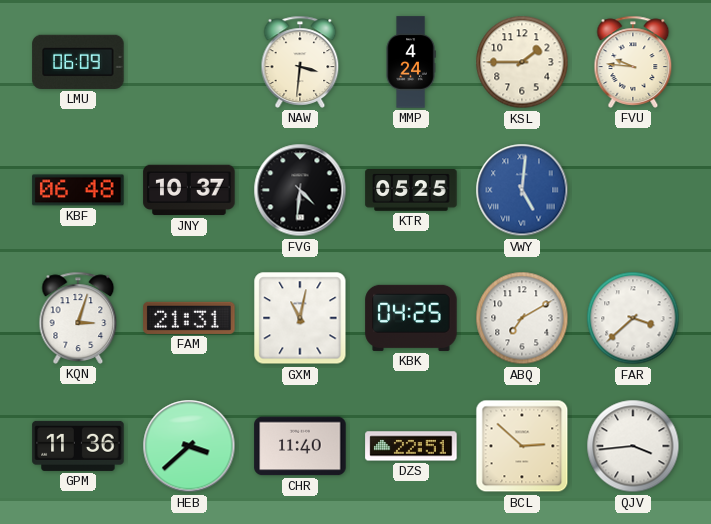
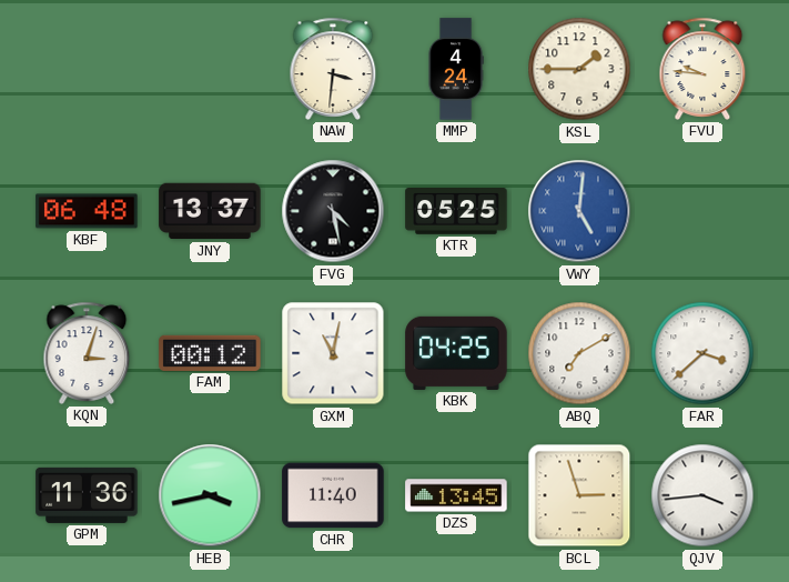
LMU: 06:09 -> none
JNY: 10:37 -> 13:37
FVG: 4:31 -> 4:28
FAM: 21:31 -> 00:12
HEB: 3:38 -> 3:43
DZS: 22:51 -> 13:45
BCL: 2:52 -> 2:57
